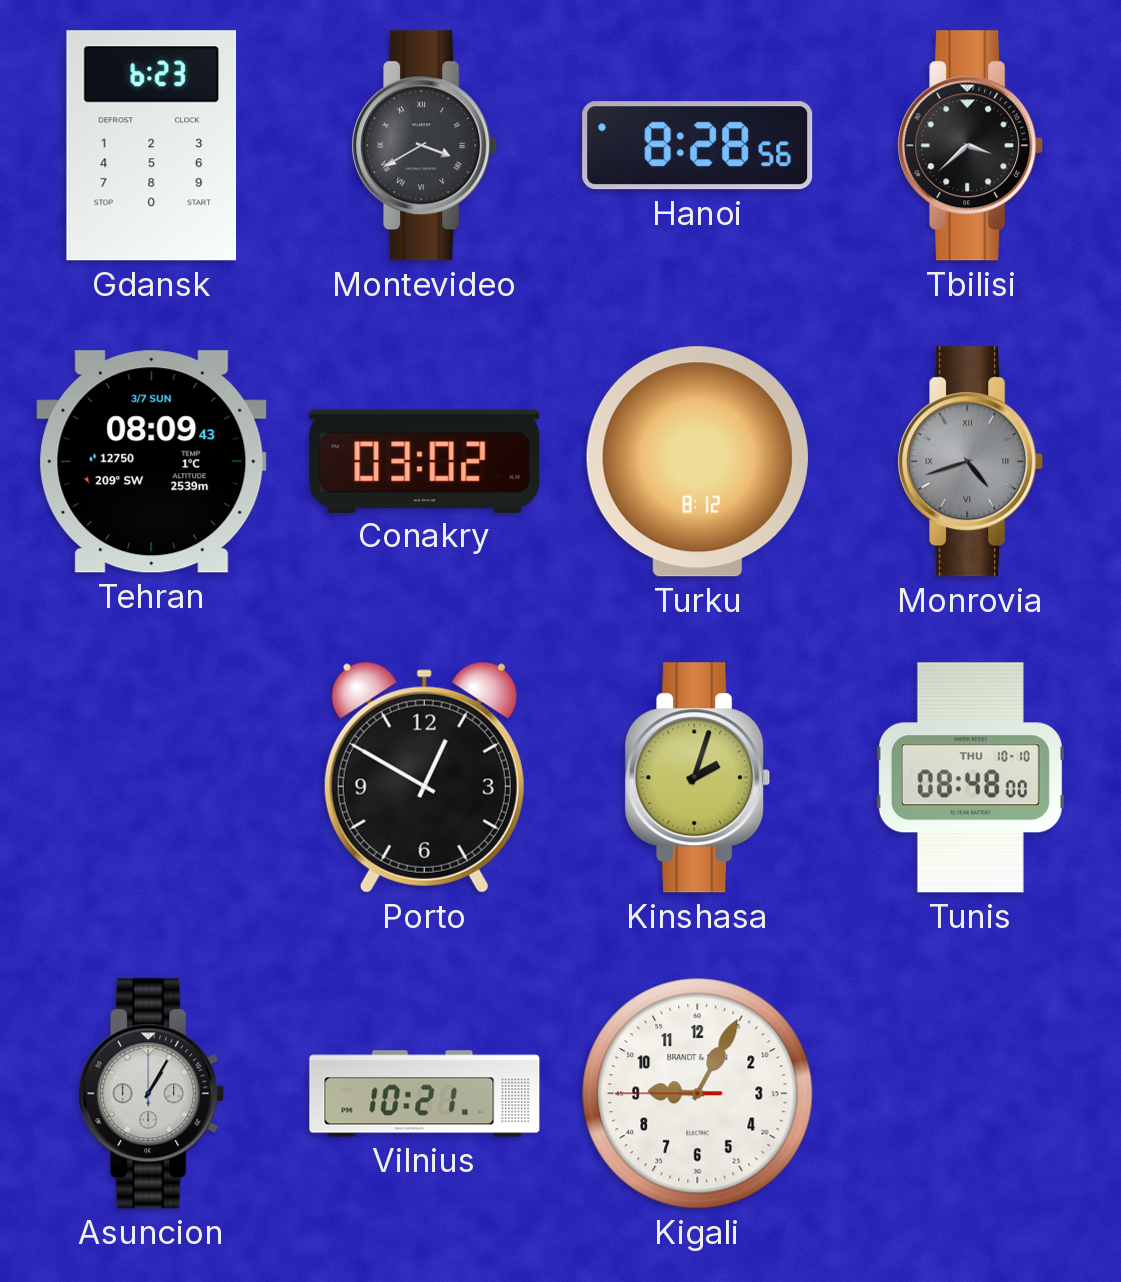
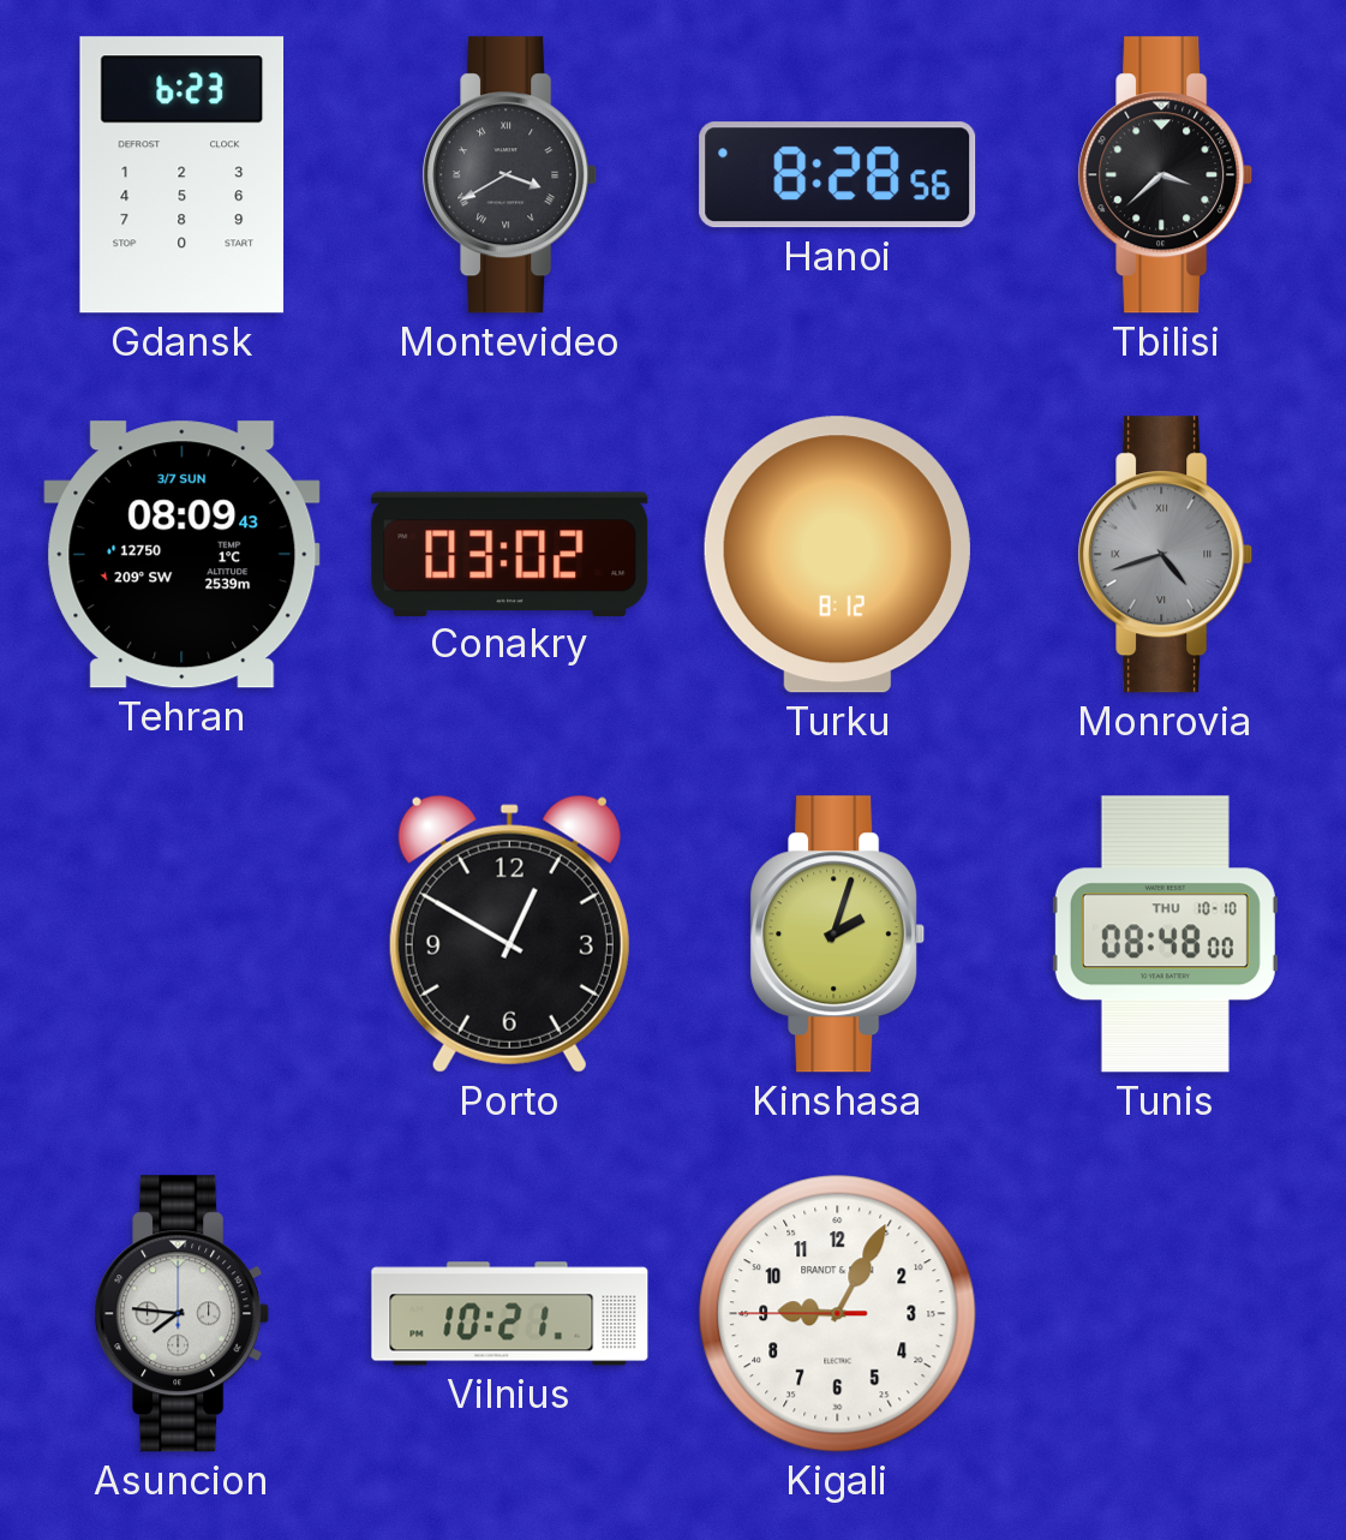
Asuncion: 1:05 -> 7:46
